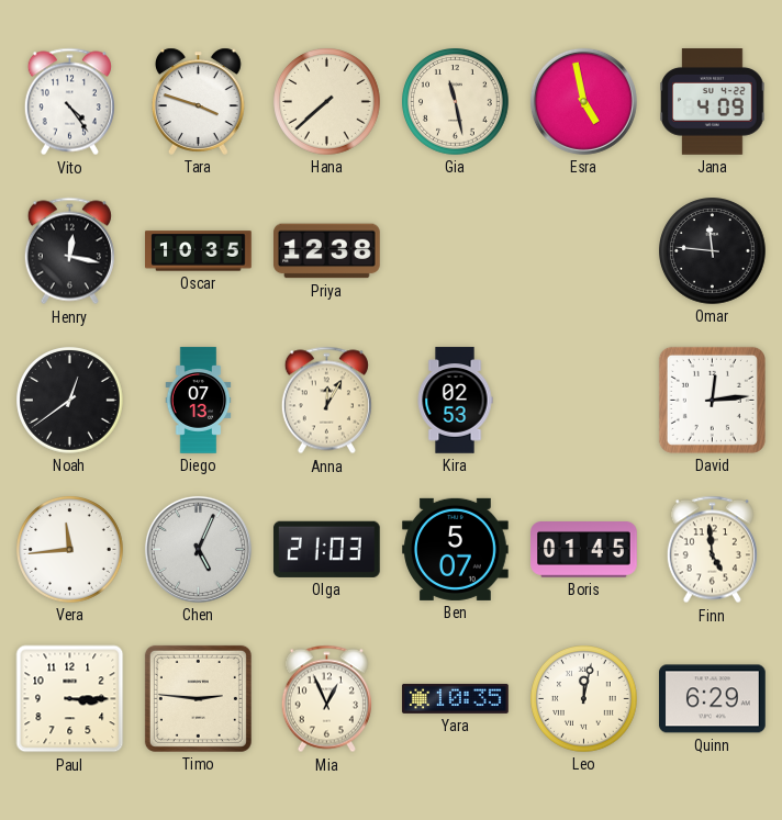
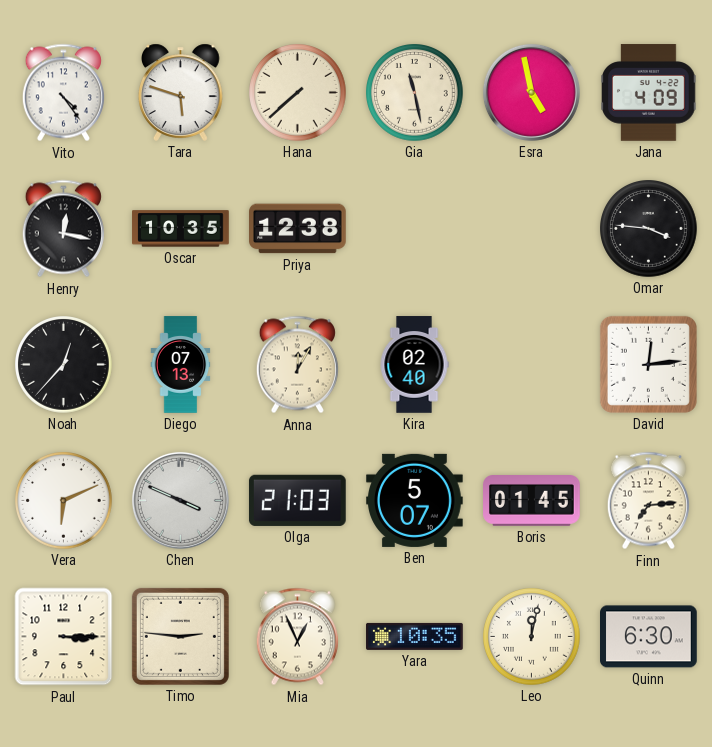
Tara: 3:48 -> 5:48
Omar: 11:46 -> 3:46
Noah: 12:39 -> 12:37
Kira: 02:53 -> 02:40
Vera: 11:44 -> 6:11
Chen: 5:04 -> 3:49
Finn: 4:59 -> 7:14
Quinn: 6:29 -> 6:30
